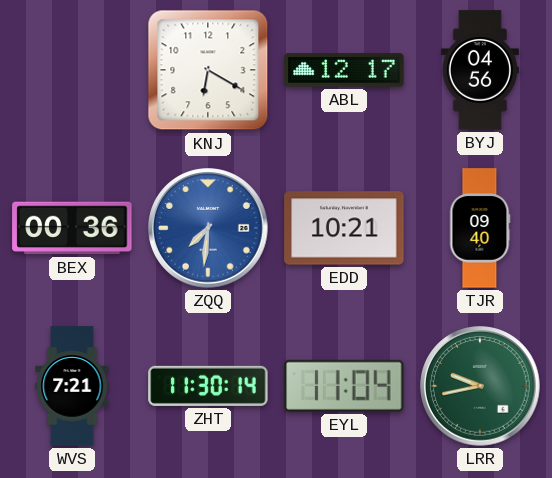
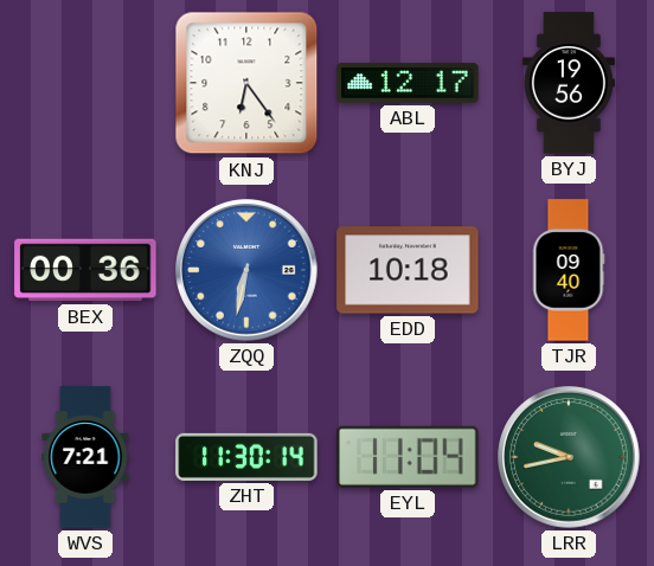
KNJ: 6:20 -> 6:24
BYJ: 04:56 -> 19:56
ZQQ: 7:31 -> 6:32
EDD: 10:21 -> 10:18
